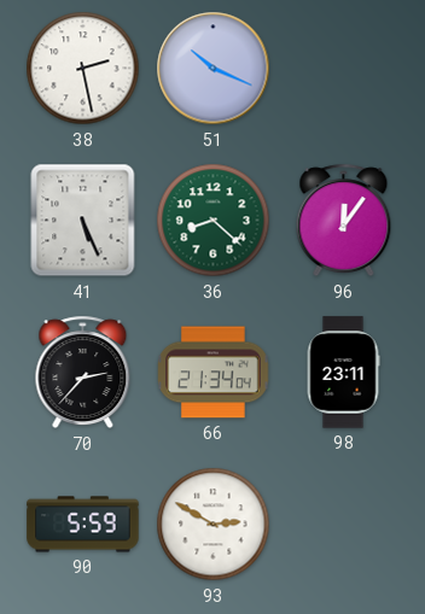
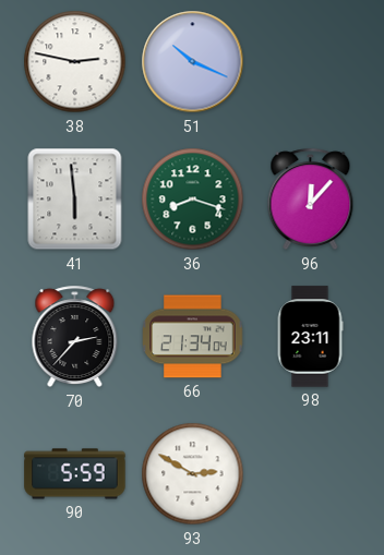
38: 2:28 -> 2:47
41: 5:26 -> 5:59
36: 8:22 -> 8:18
96: 12:06 -> 12:07
